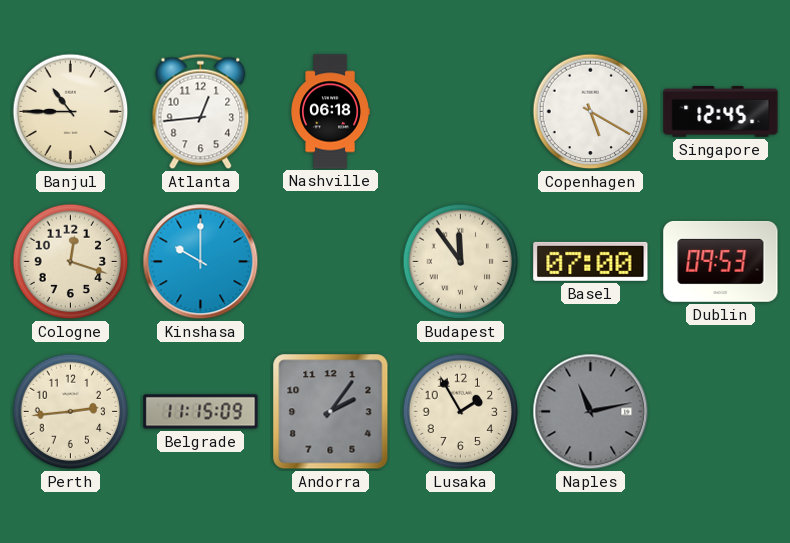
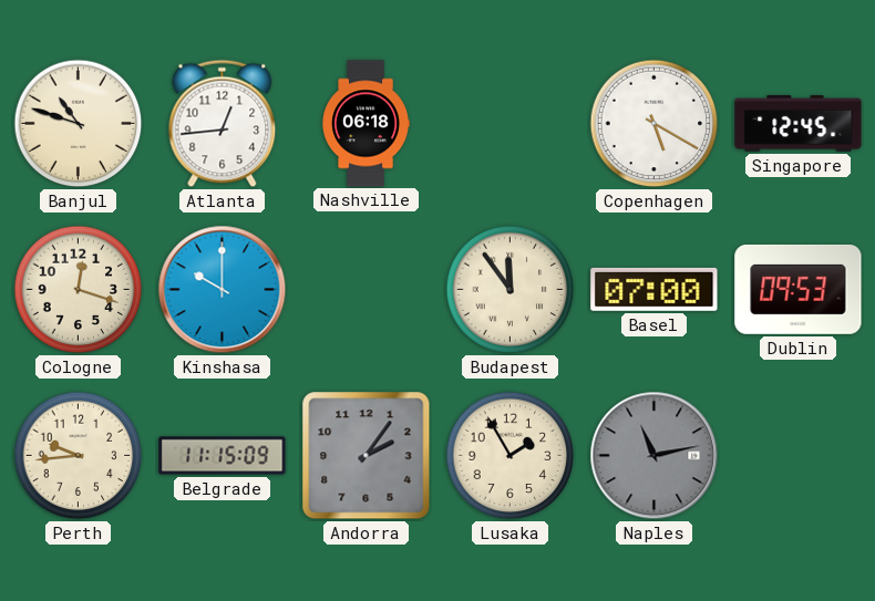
Banjul: 10:45 -> 10:48
Perth: 2:44 -> 9:44
